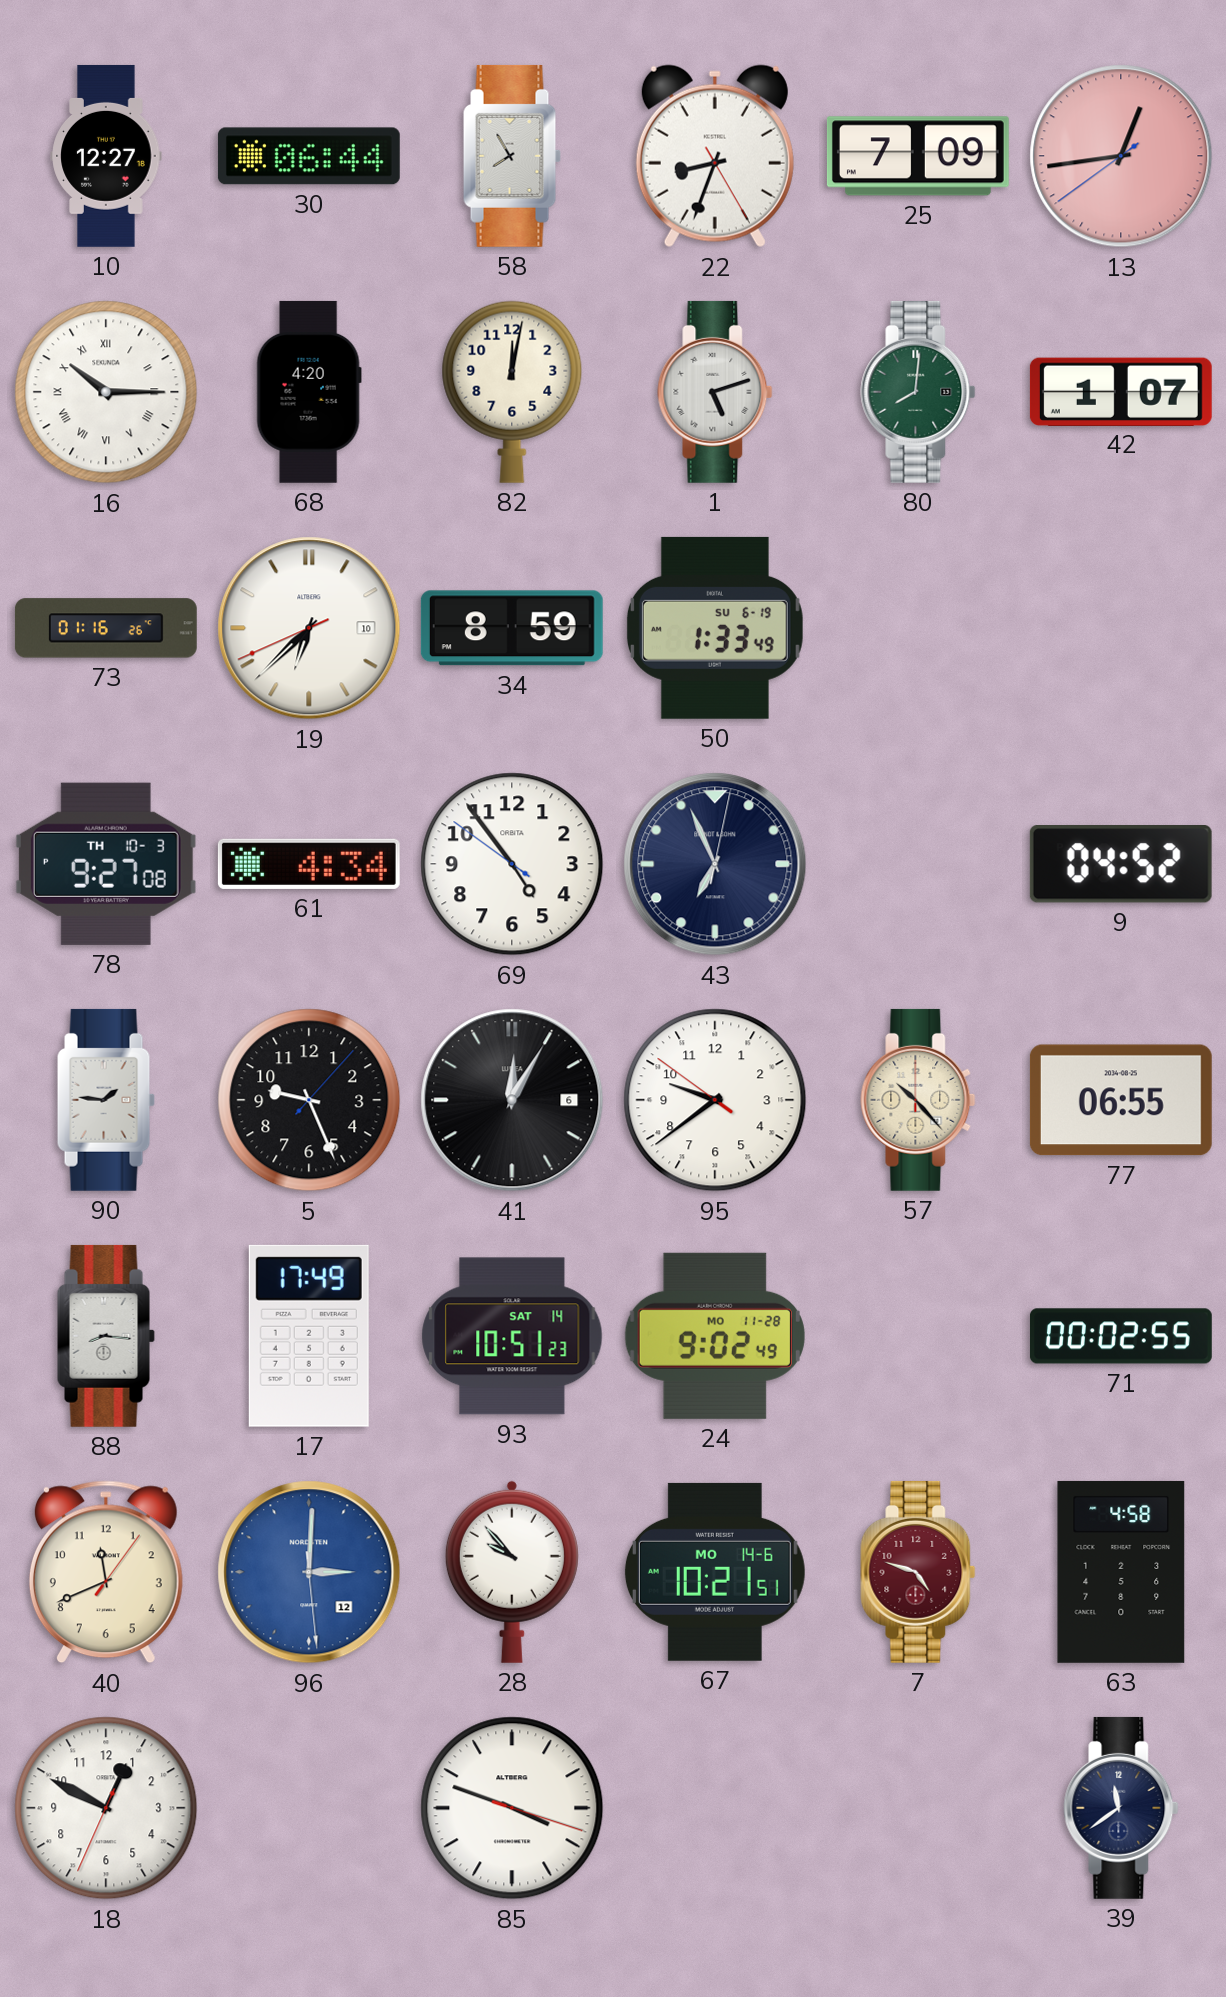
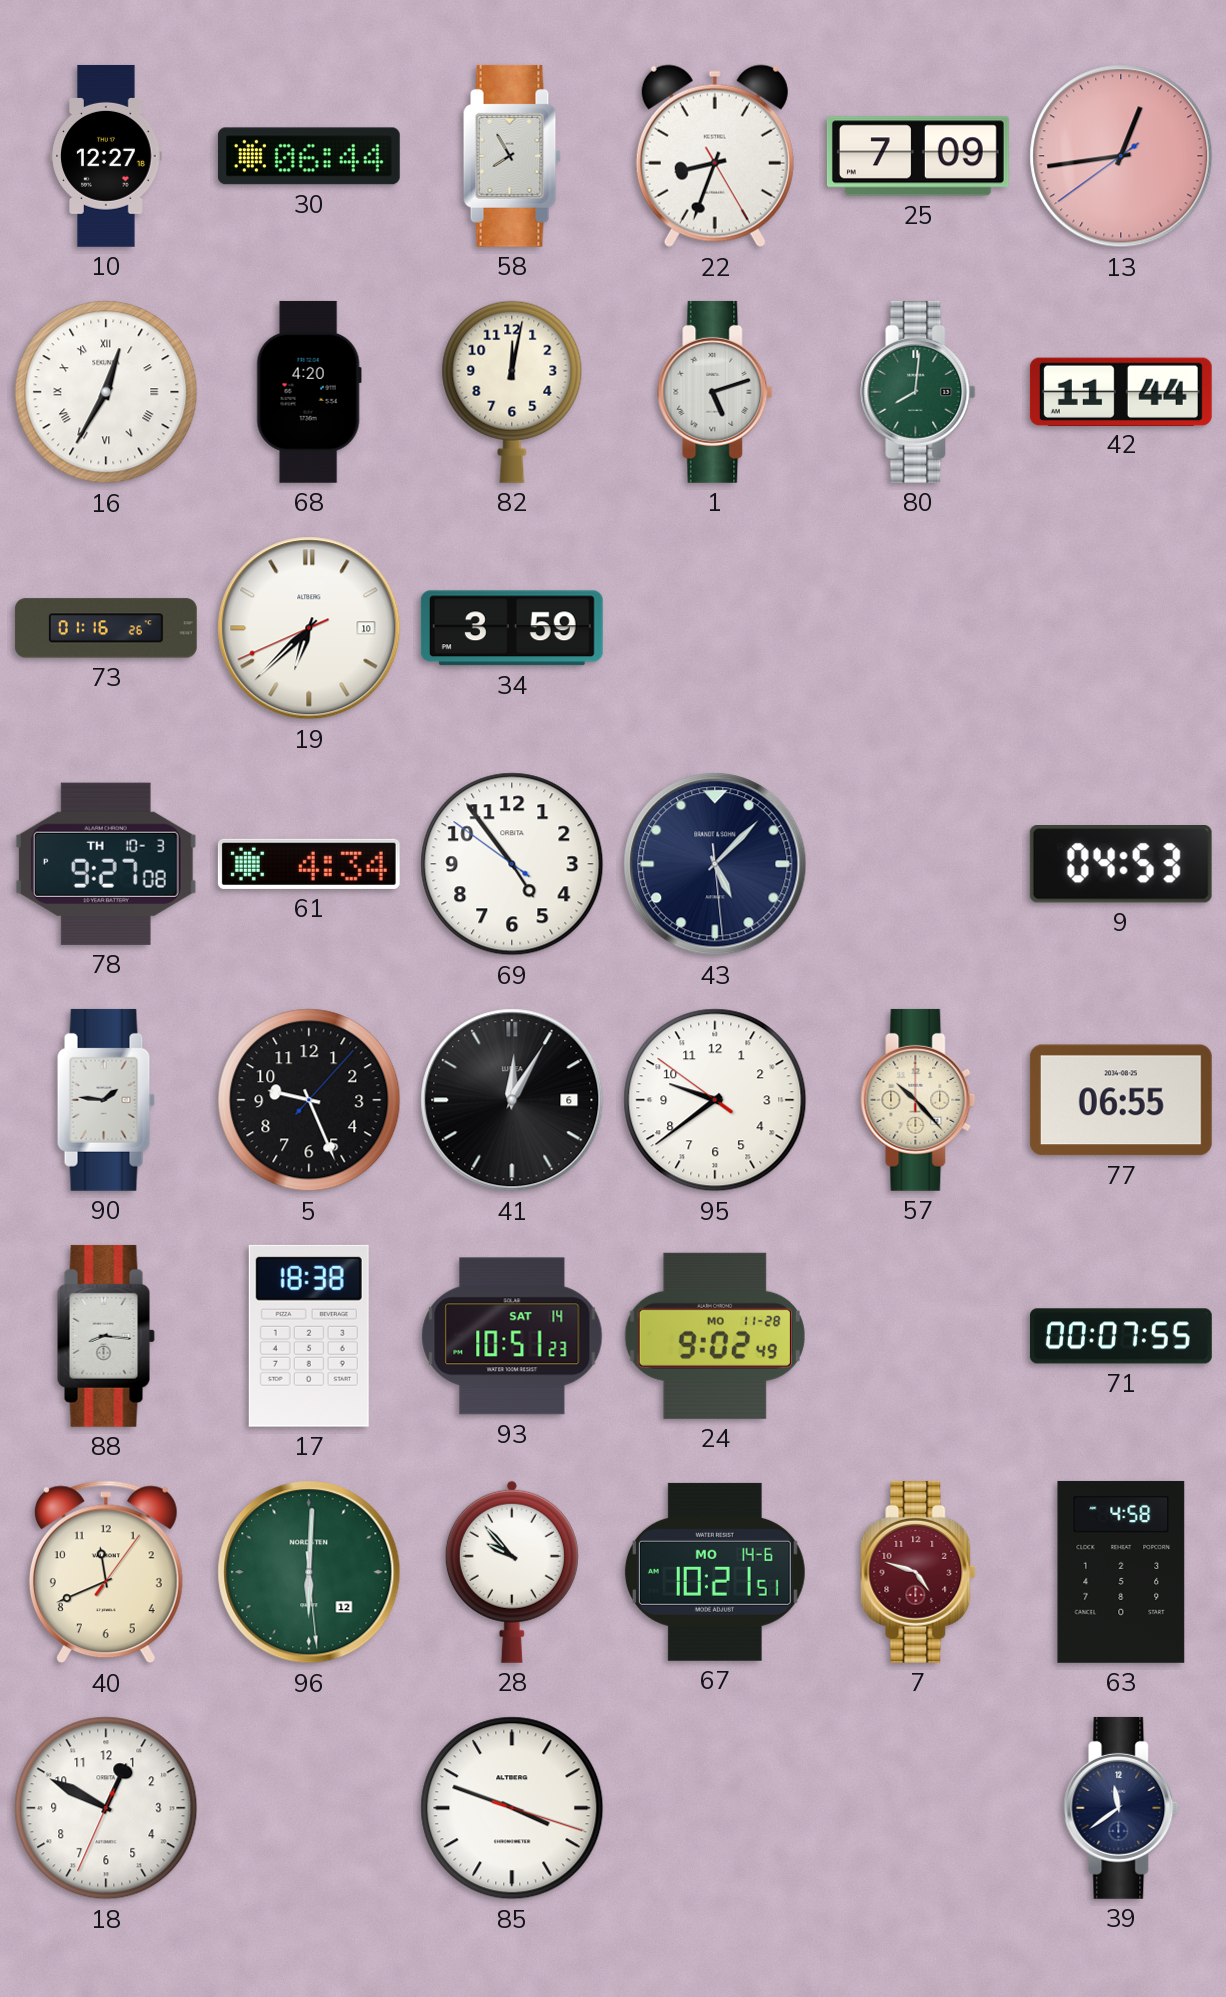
16: 10:15 -> 12:35
42: 1:07 -> 11:44
34: 8:59 -> 3:59
50: 1:33 -> none
43: 6:56 -> 5:07
9: 04:52 -> 04:53
17: 17:49 -> 18:38
71: 00:02 -> 00:07
96: 3:00 -> 6:00
96 dial: blue -> green
